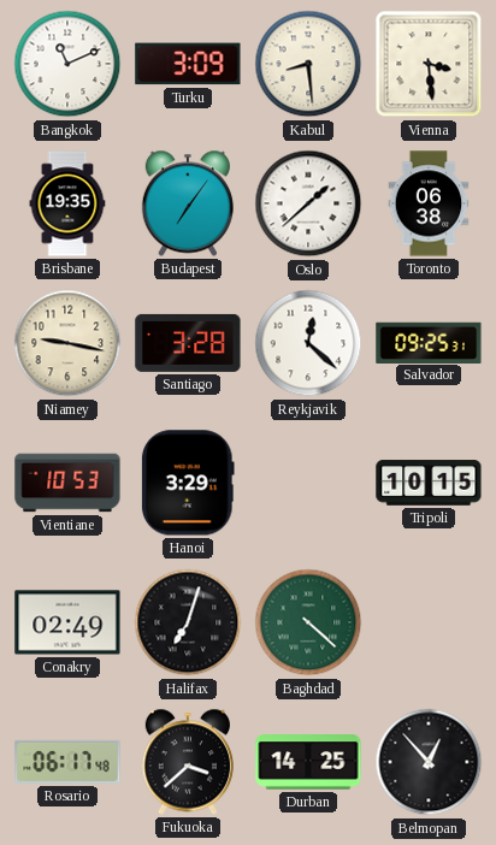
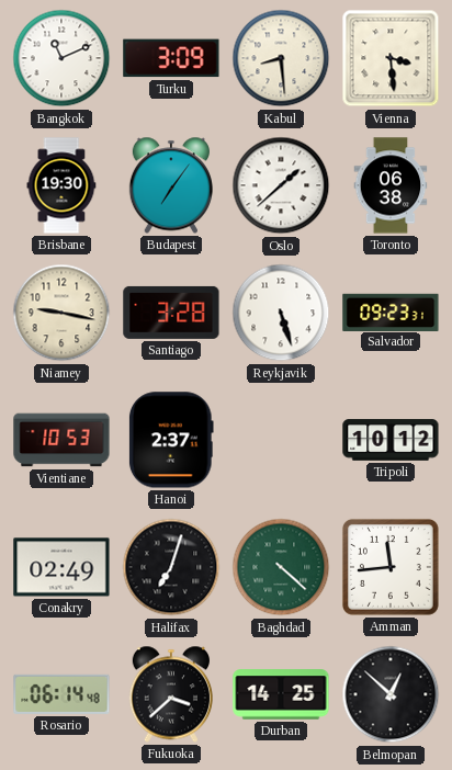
Brisbane: 19:35 -> 19:30
Reykjavik: 12:22 -> 5:27
Salvador: 09:25 -> 09:23
Hanoi: 3:29 -> 2:37
Tripoli: 10:15 -> 10:12
Amman: none -> 11:44
Rosario: 06:17 -> 06:14
Belmopan: 12:53 -> 12:52
